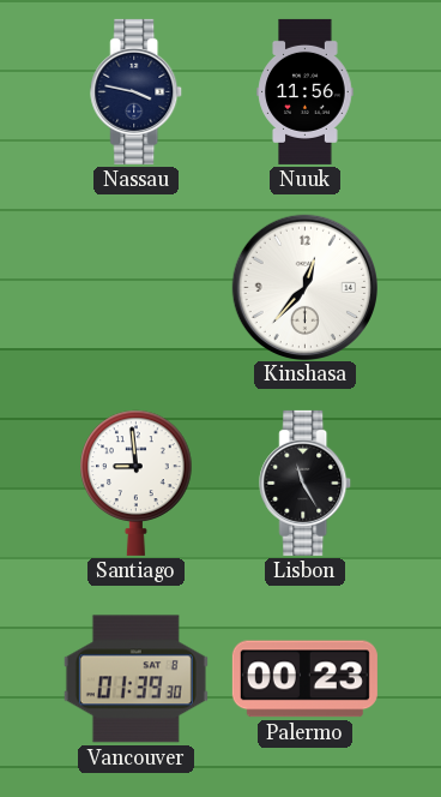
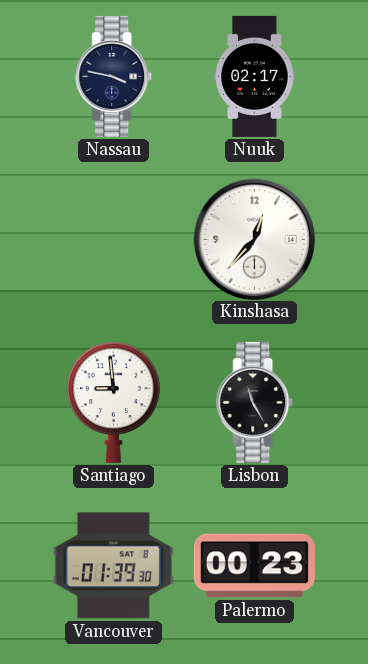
Nuuk: 11:56 -> 02:17
